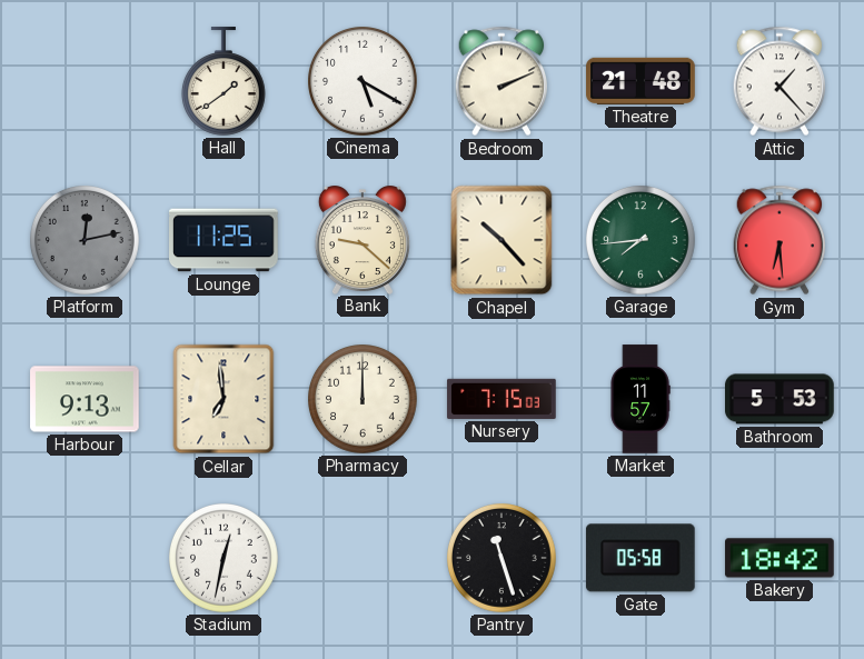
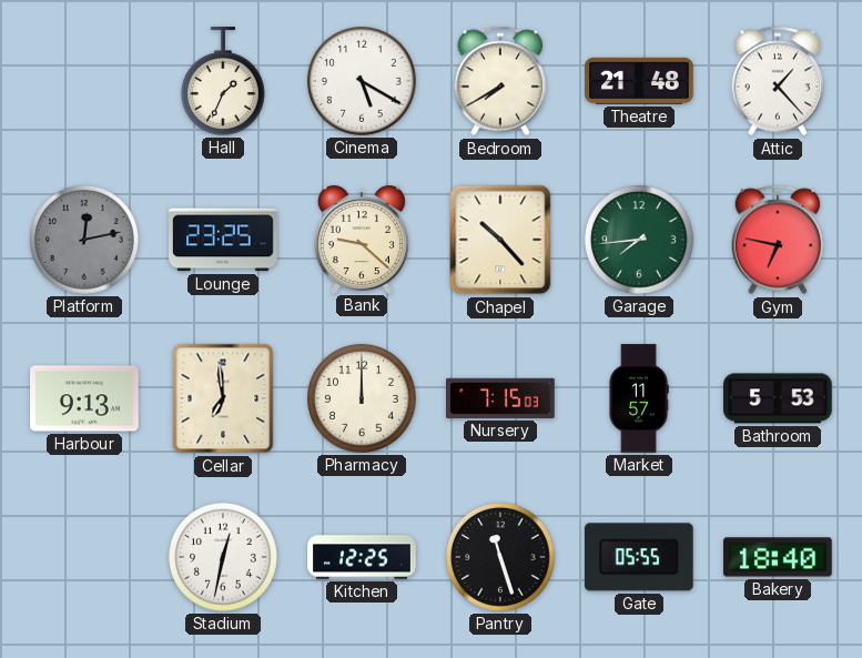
Hall: 1:39 -> 1:34
Bedroom: 2:11 -> 7:40
Lounge: 11:25 -> 23:25
Gym: 6:29 -> 6:47
Kitchen: none -> 12:25
Gate: 05:58 -> 05:55
Bakery: 18:42 -> 18:40
